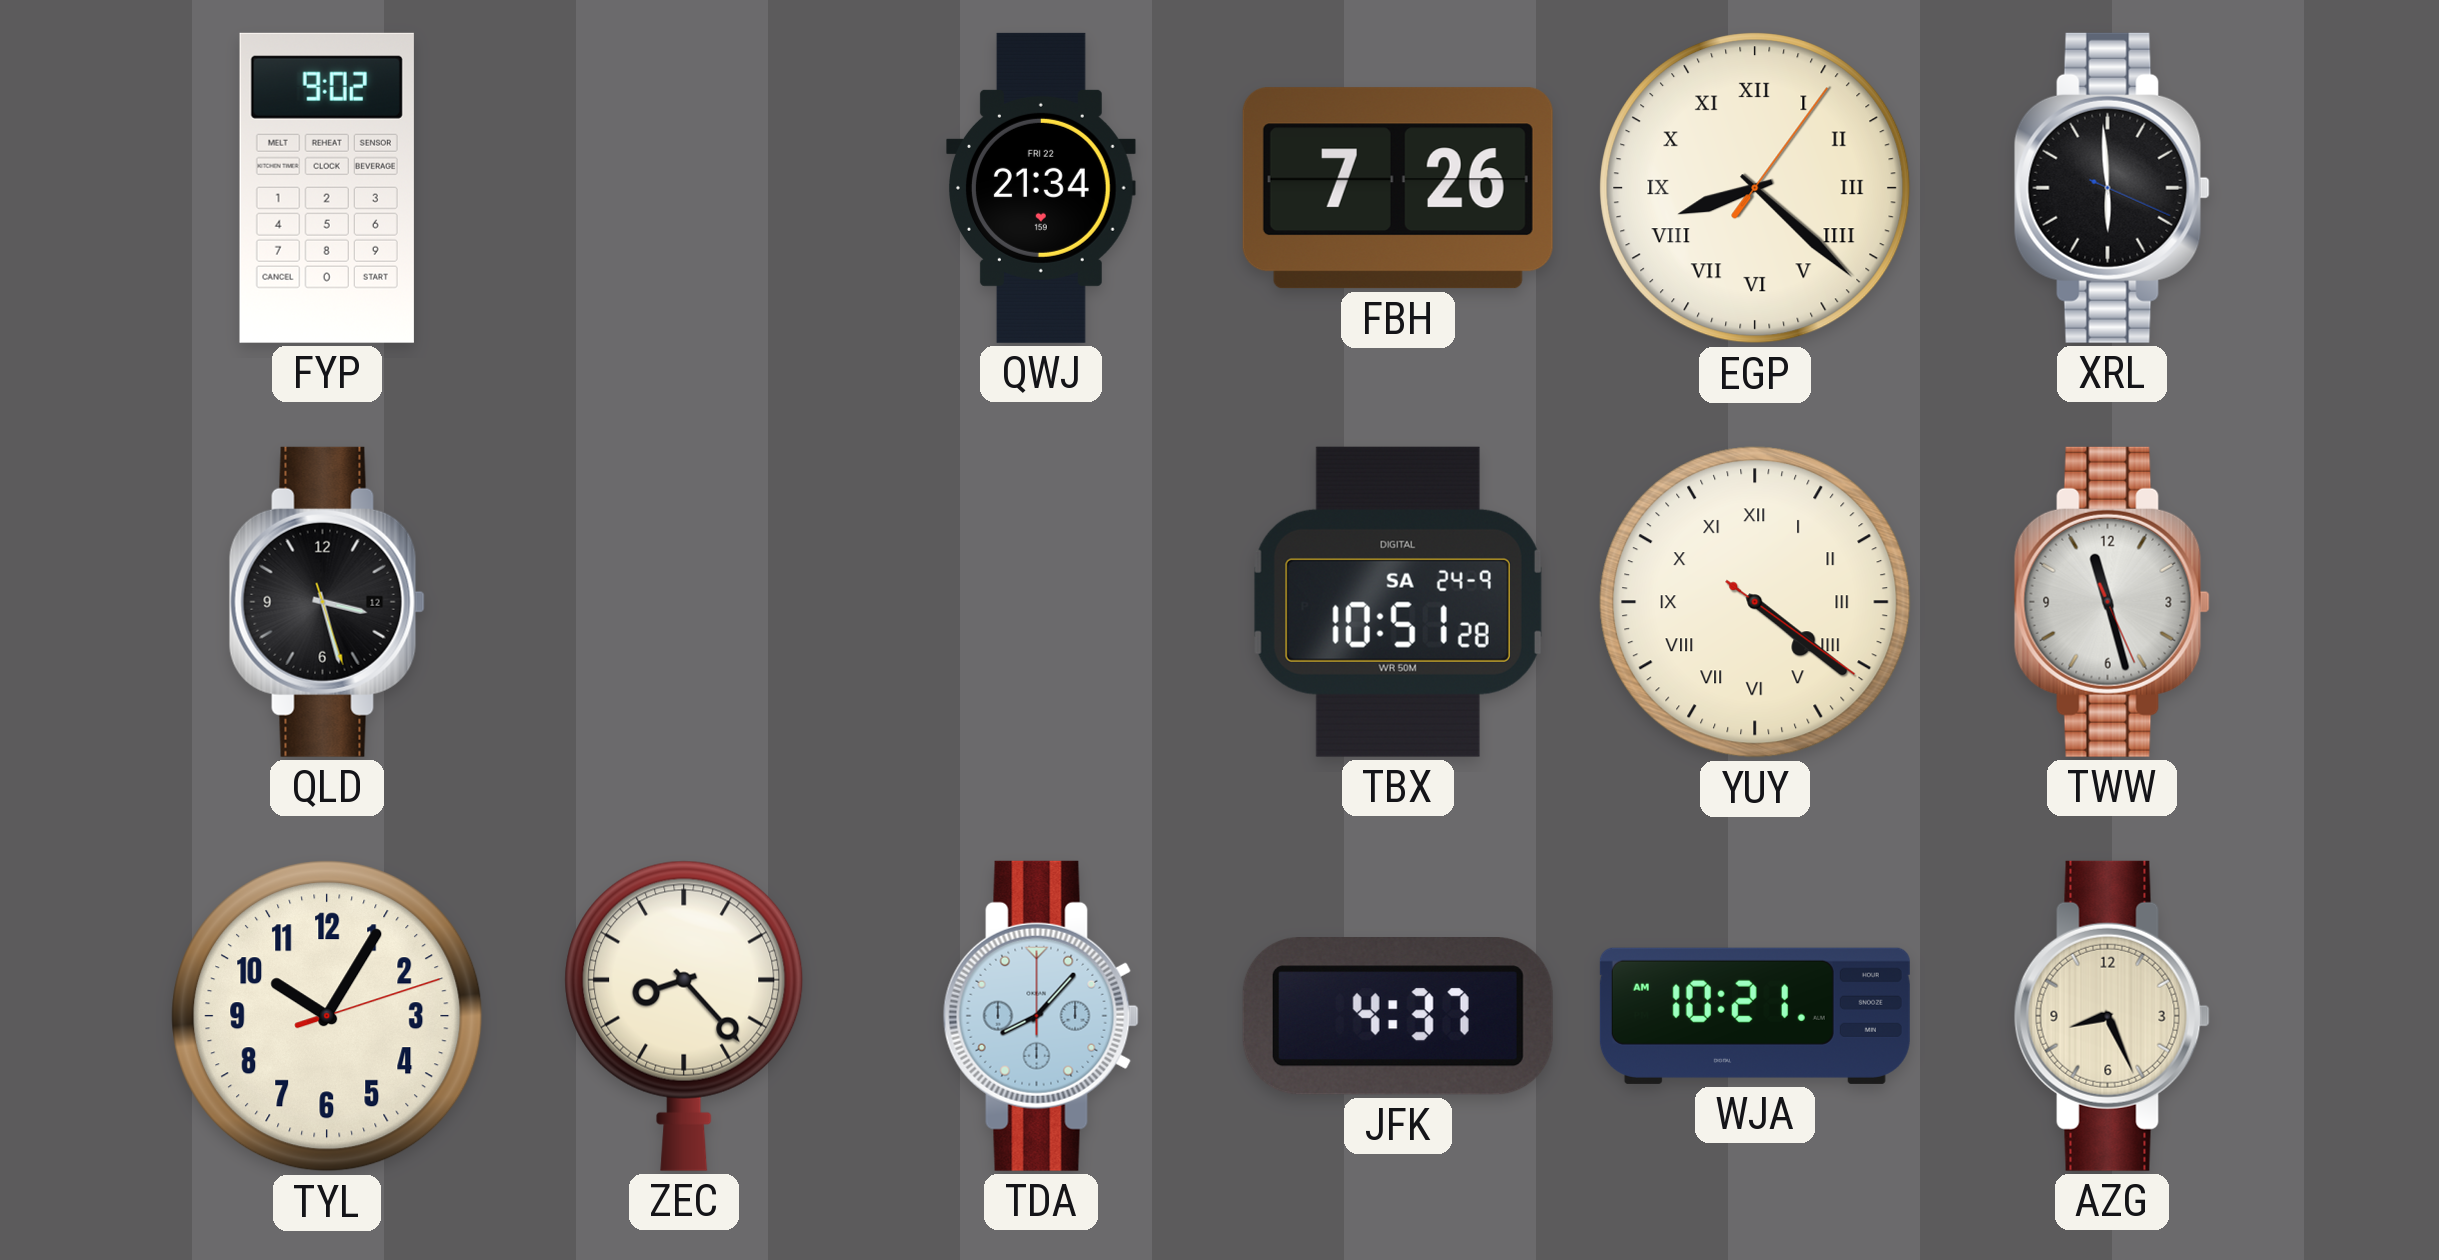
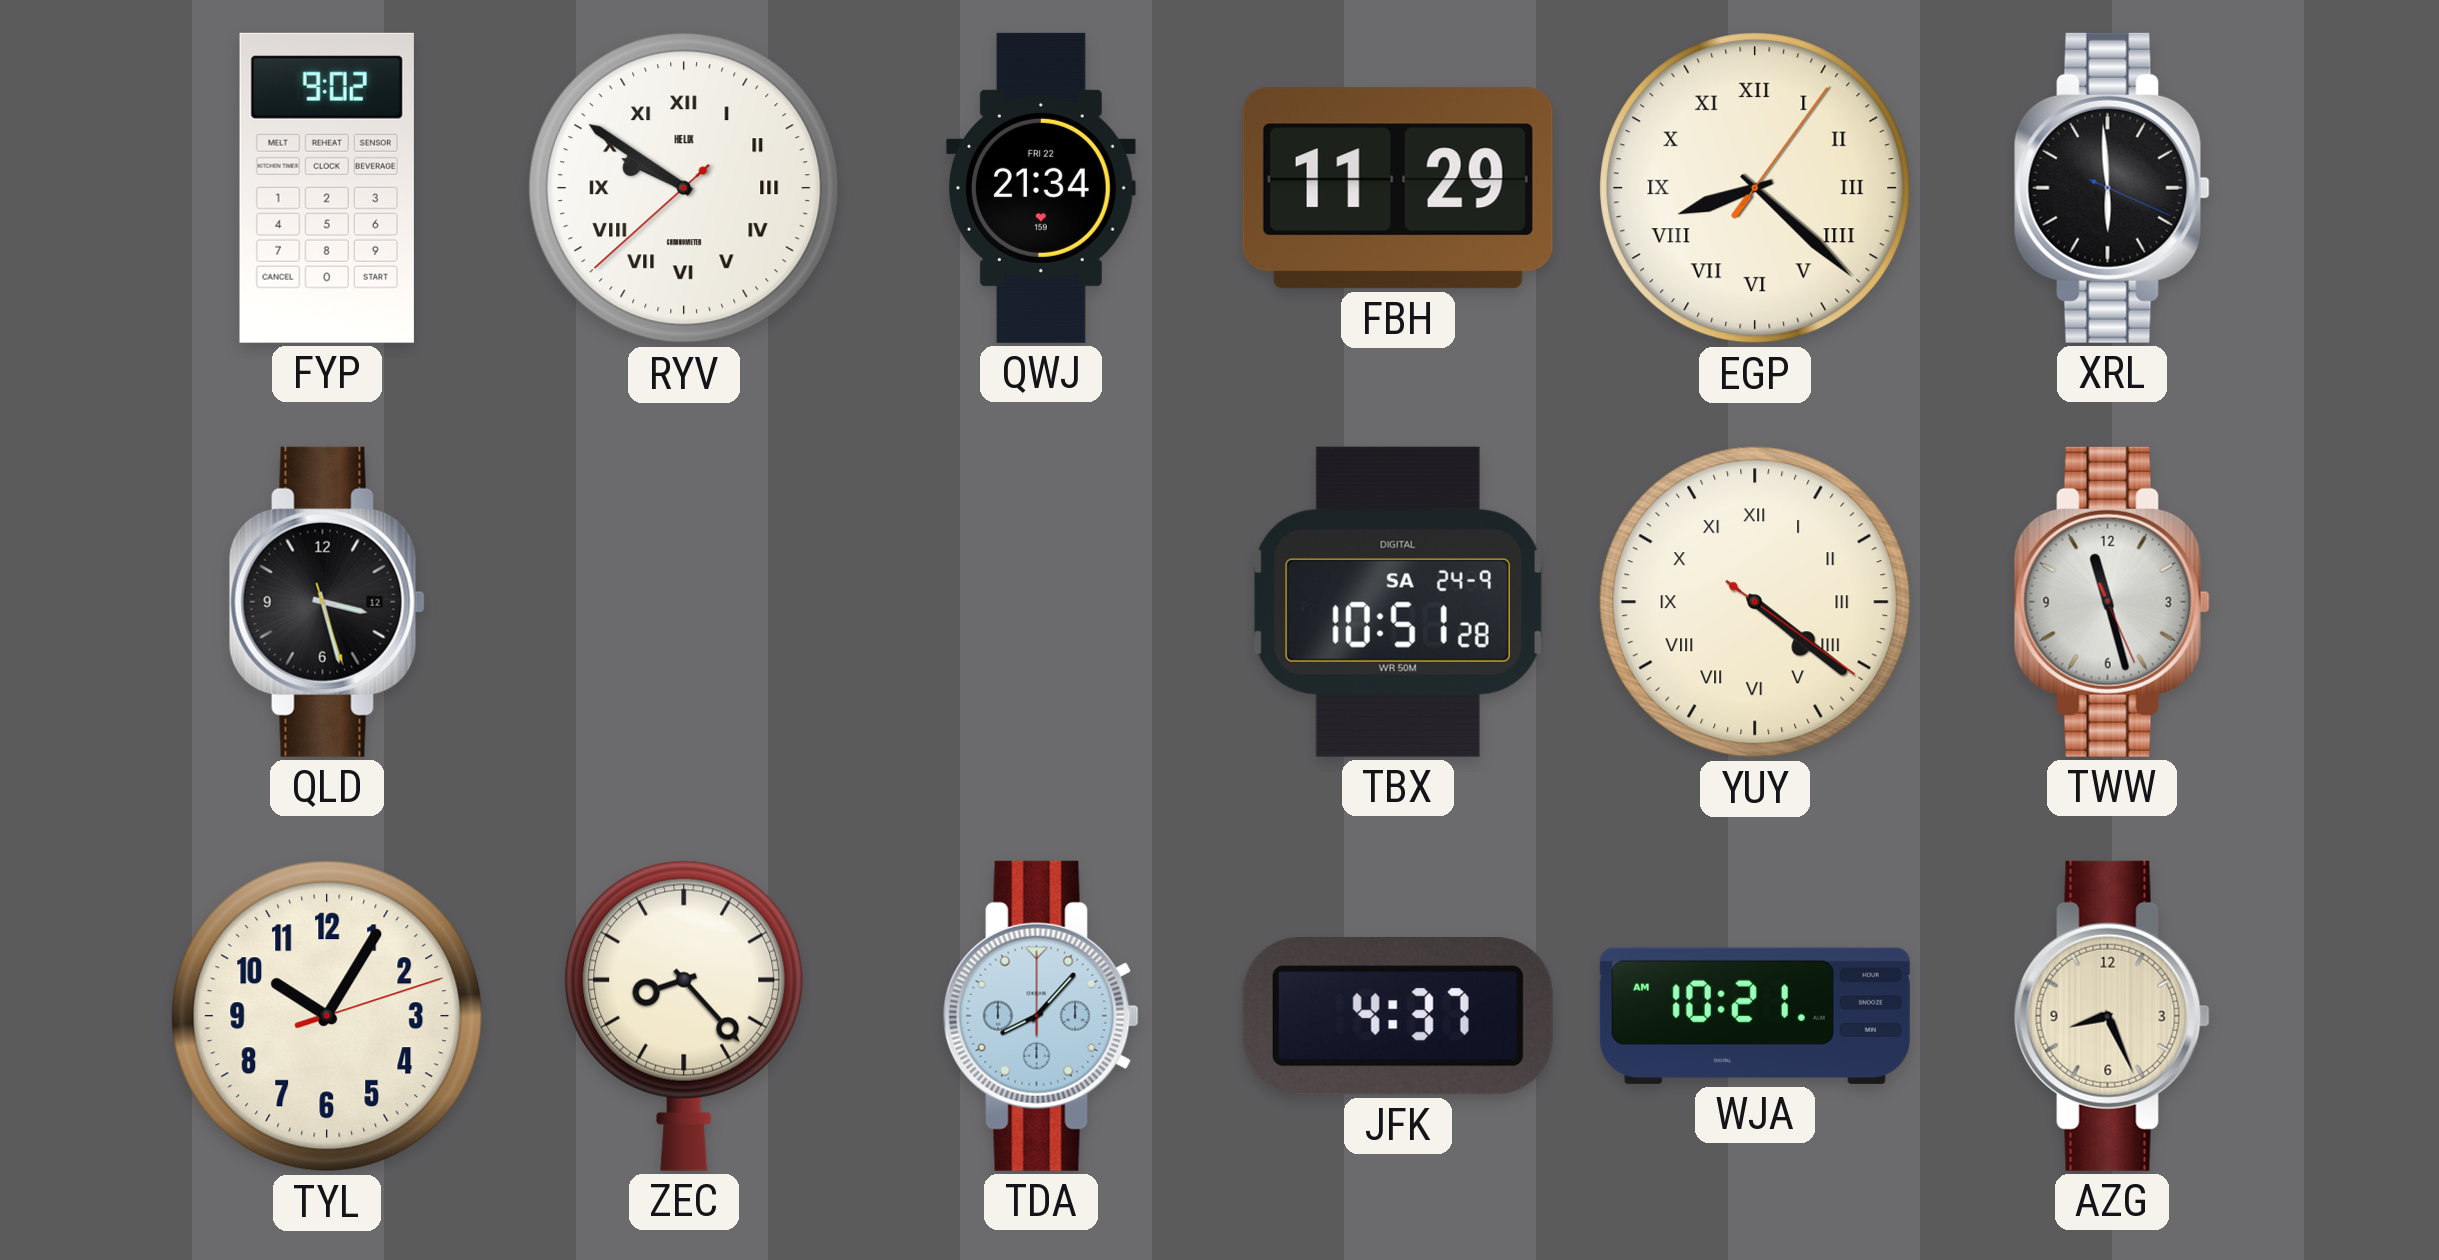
RYV: none -> 9:50
FBH: 7:26 -> 11:29
